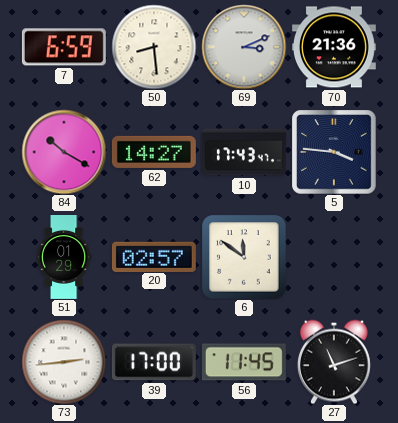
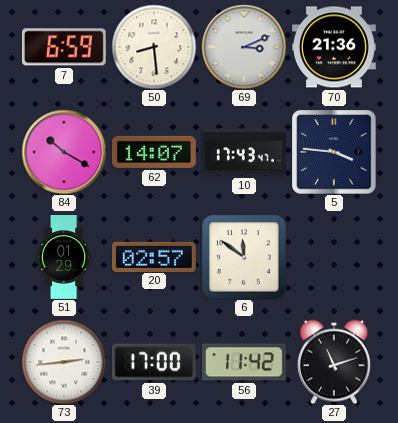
62: 14:27 -> 14:07
56: 11:45 -> 11:42
